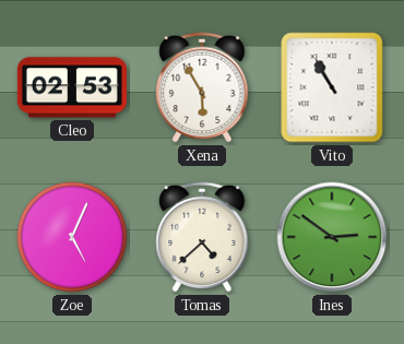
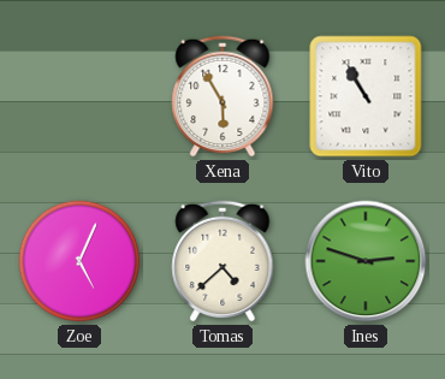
Cleo: 02:53 -> none
Ines: 2:51 -> 2:48
